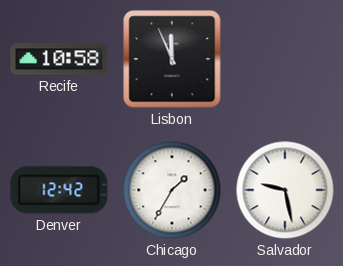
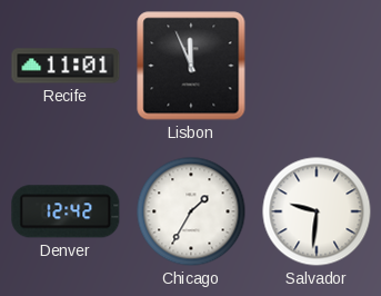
Recife: 10:58 -> 11:01
Salvador: 9:28 -> 9:31
